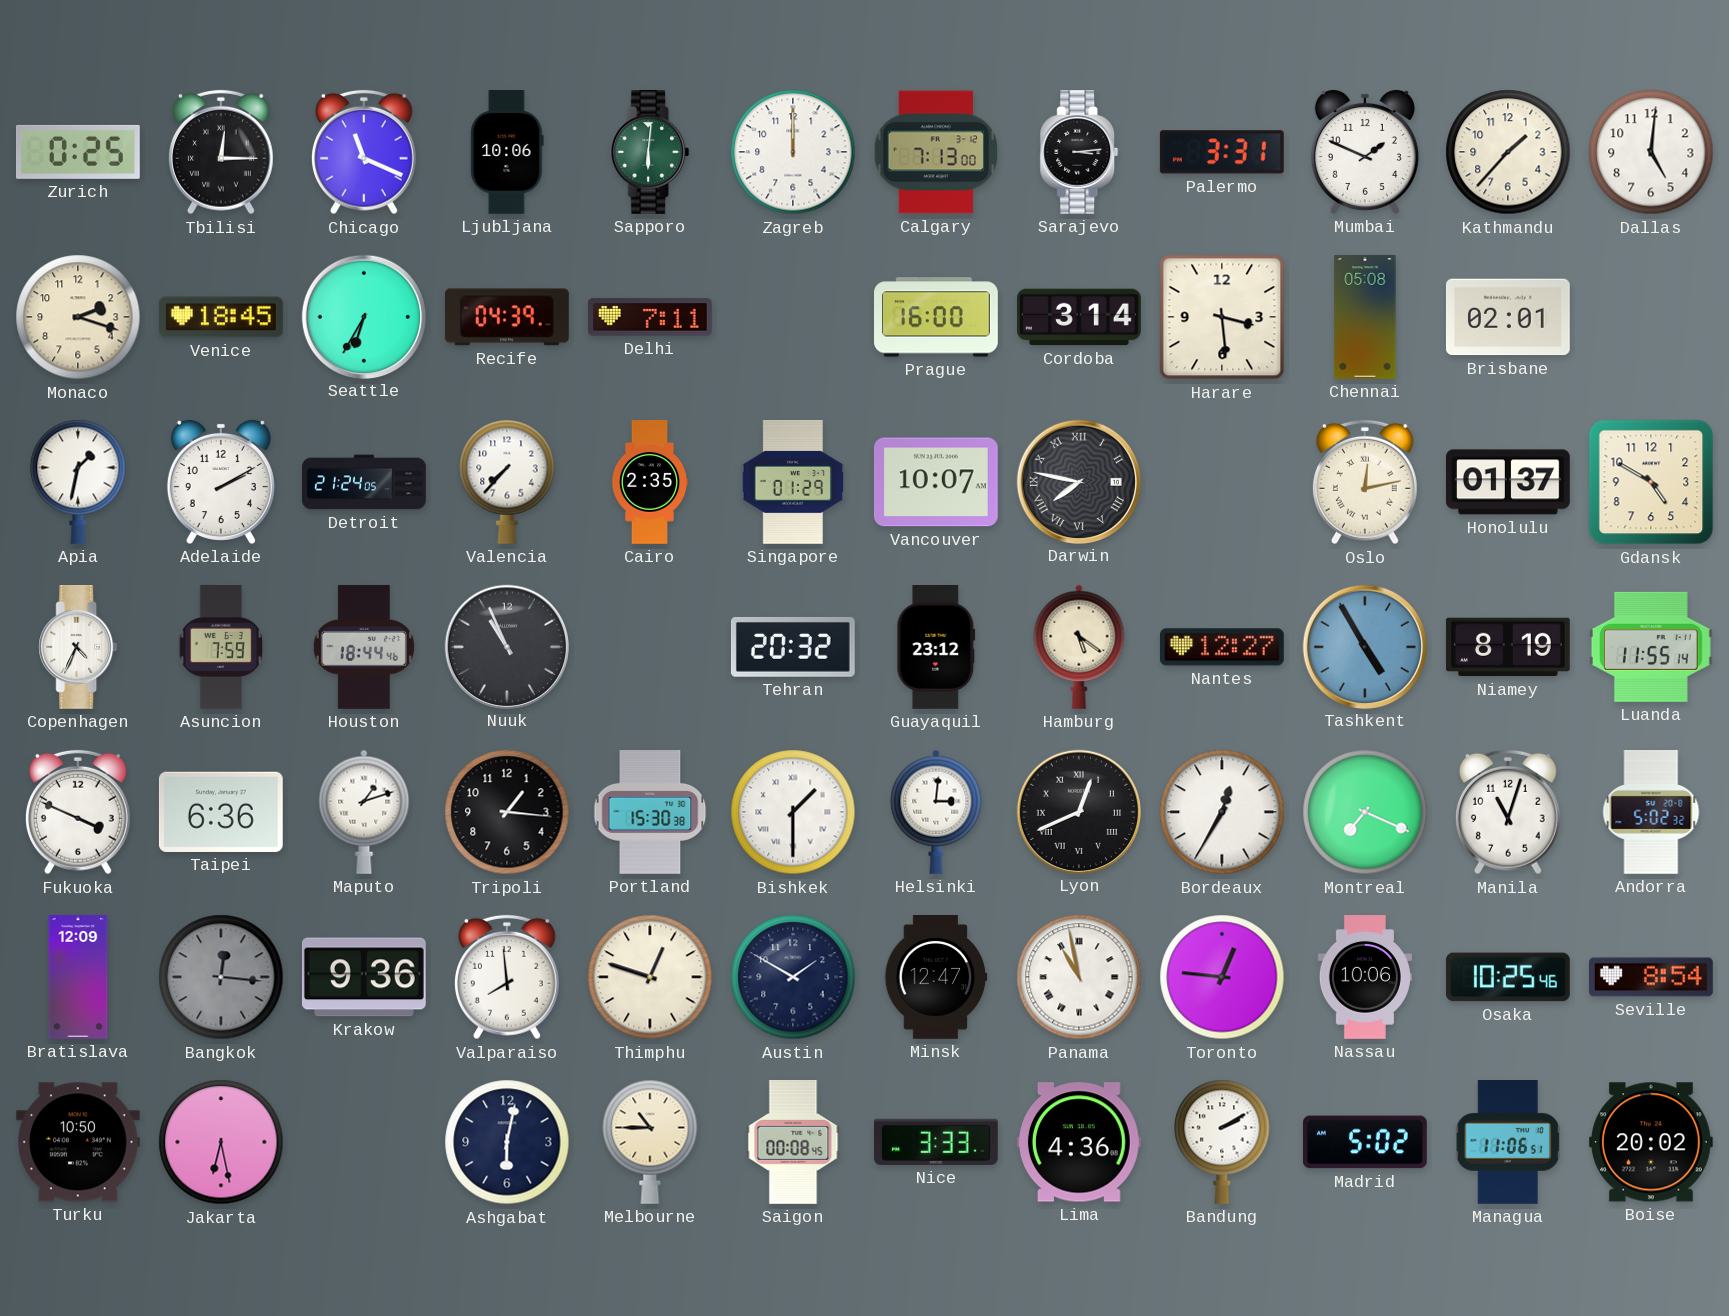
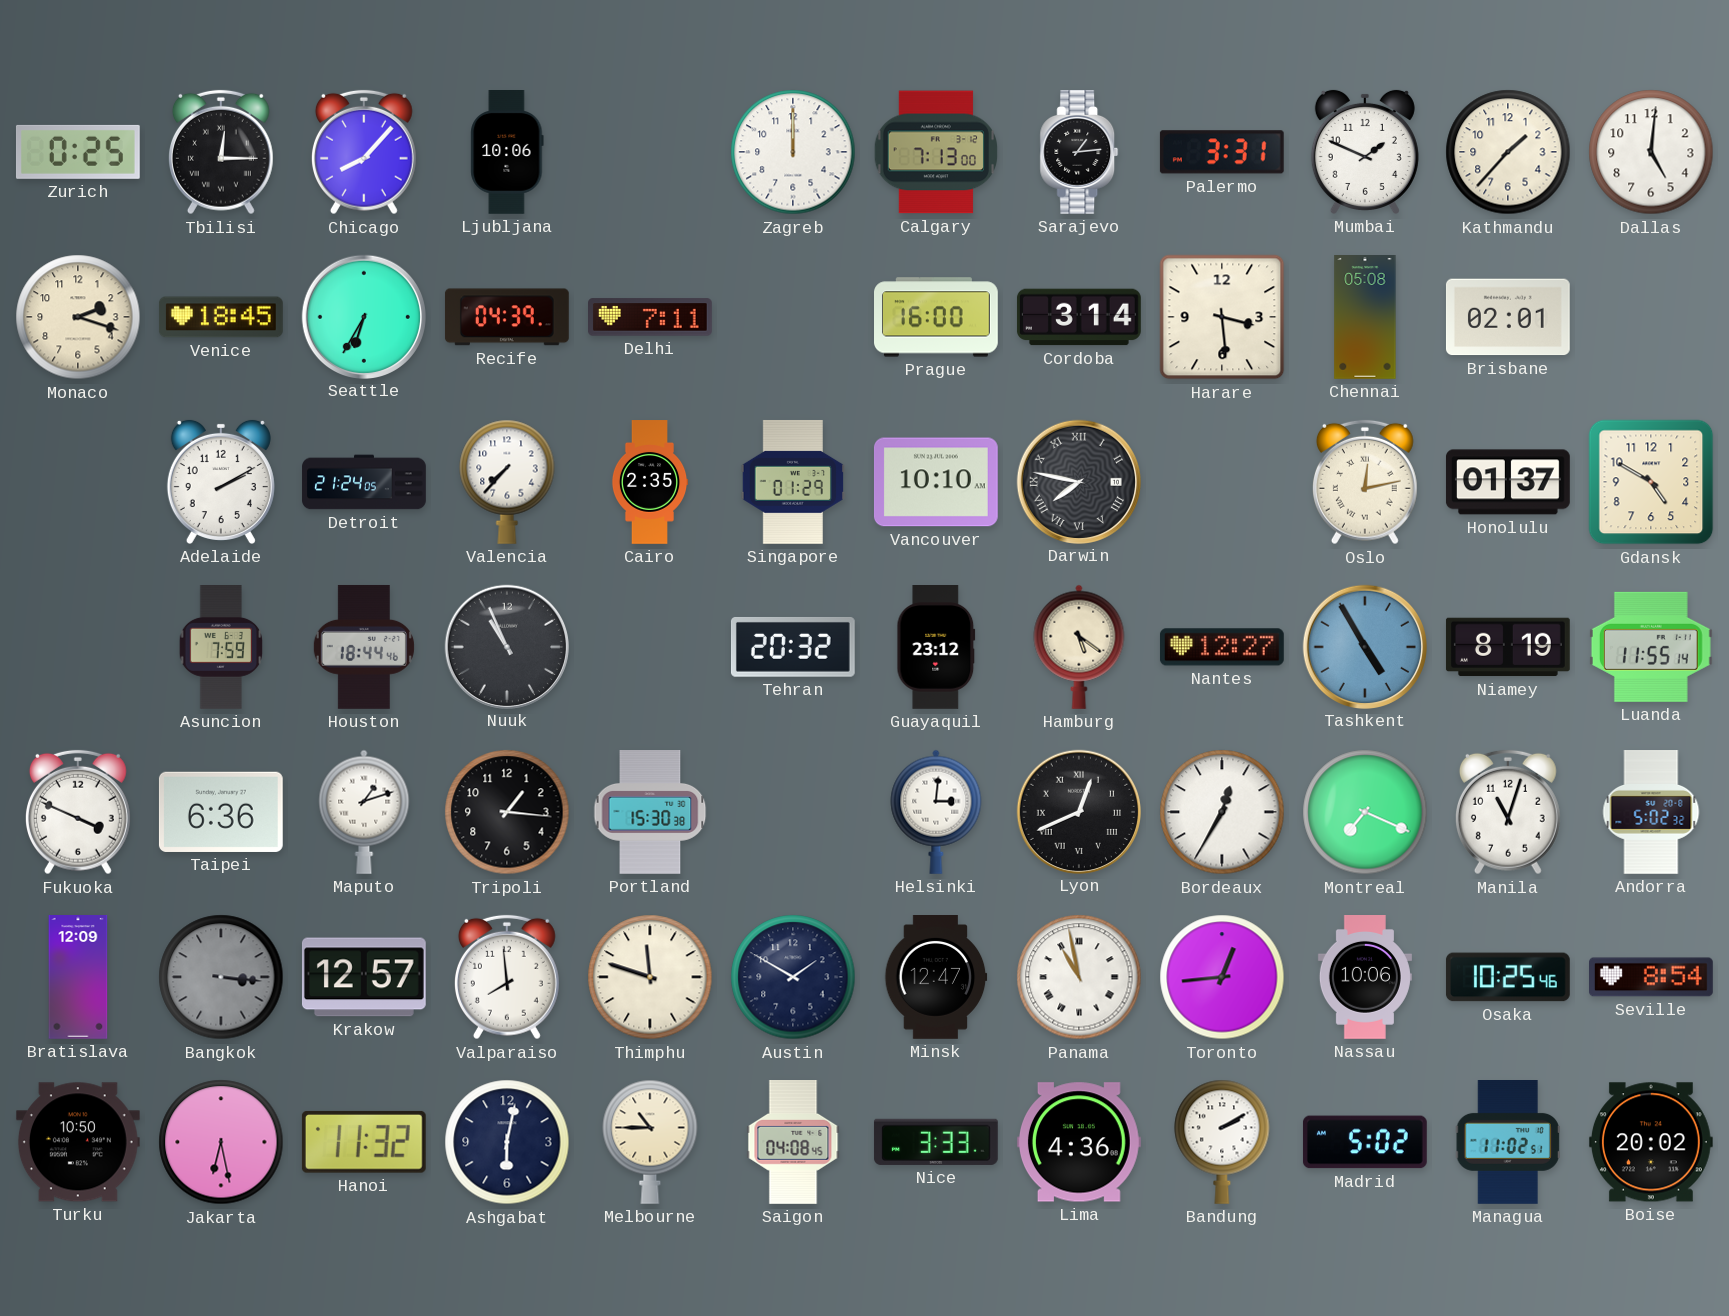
Chicago: 11:19 -> 8:07
Sapporo: 6:01 -> none
Sarajevo: 3:14 -> 1:14
Apia: 1:32 -> none
Vancouver: 10:07 -> 10:10
Copenhagen: 4:34 -> none
Bishkek: 1:30 -> none
Bangkok: 12:16 -> 3:16
Krakow: 9:36 -> 12:57
Thimphu: 12:48 -> 11:48
Toronto: 12:46 -> 12:44
Hanoi: none -> 11:32
Saigon: 00:08 -> 04:08
Managua: 11:06 -> 11:02
